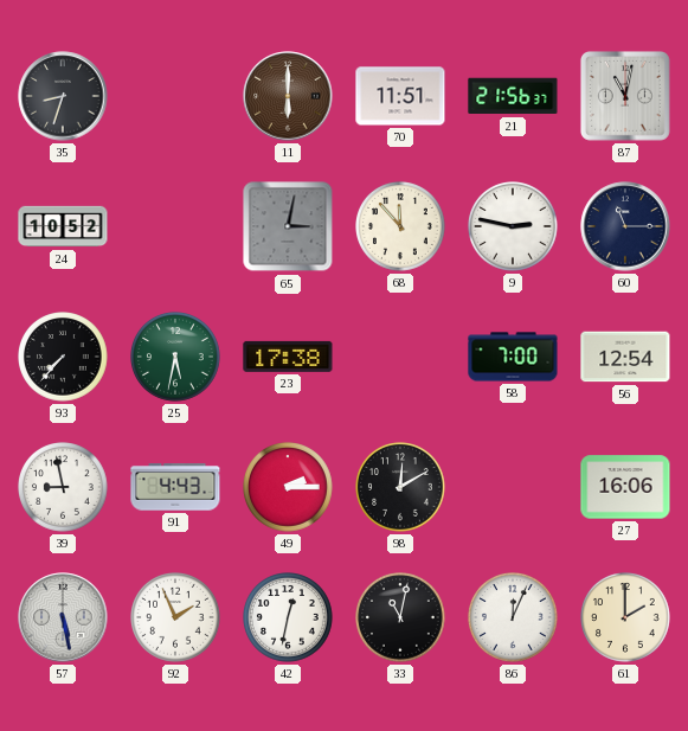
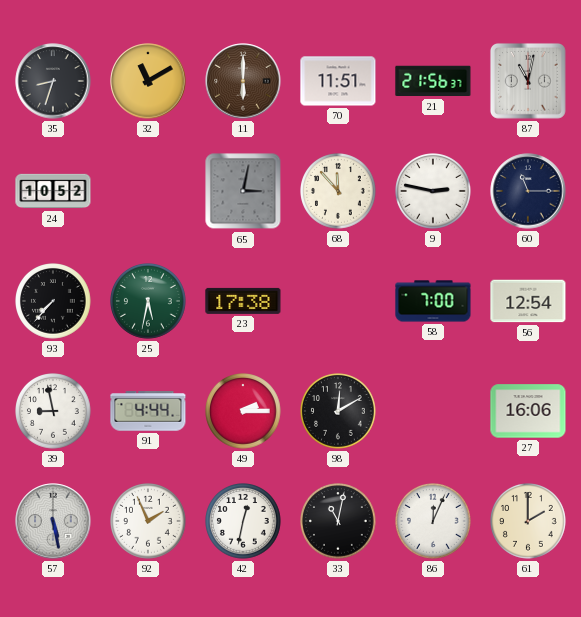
32: none -> 11:10
91: 4:43 -> 4:44
